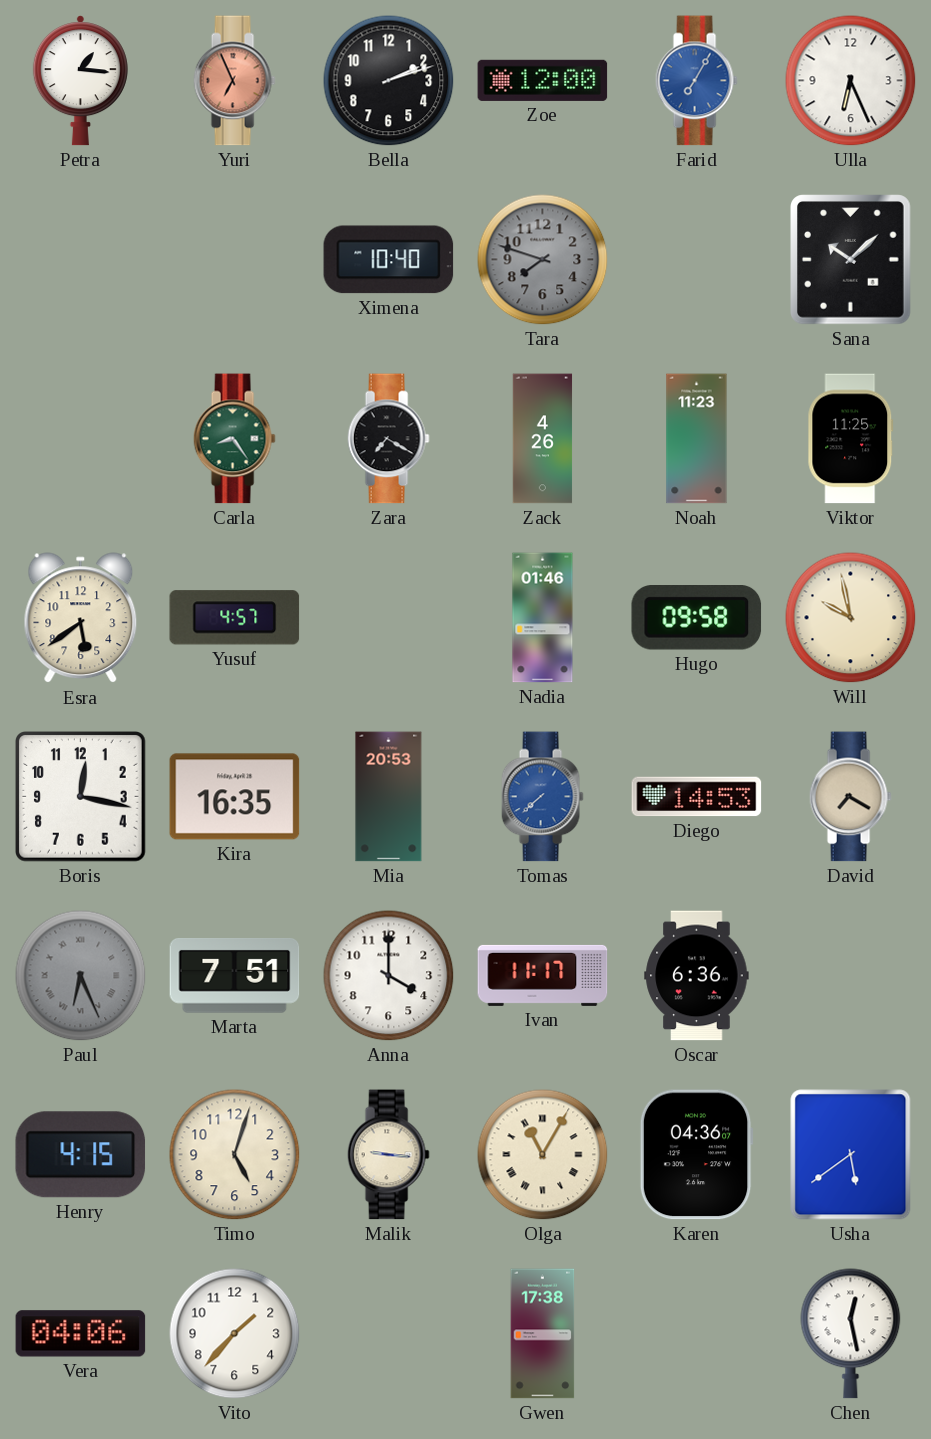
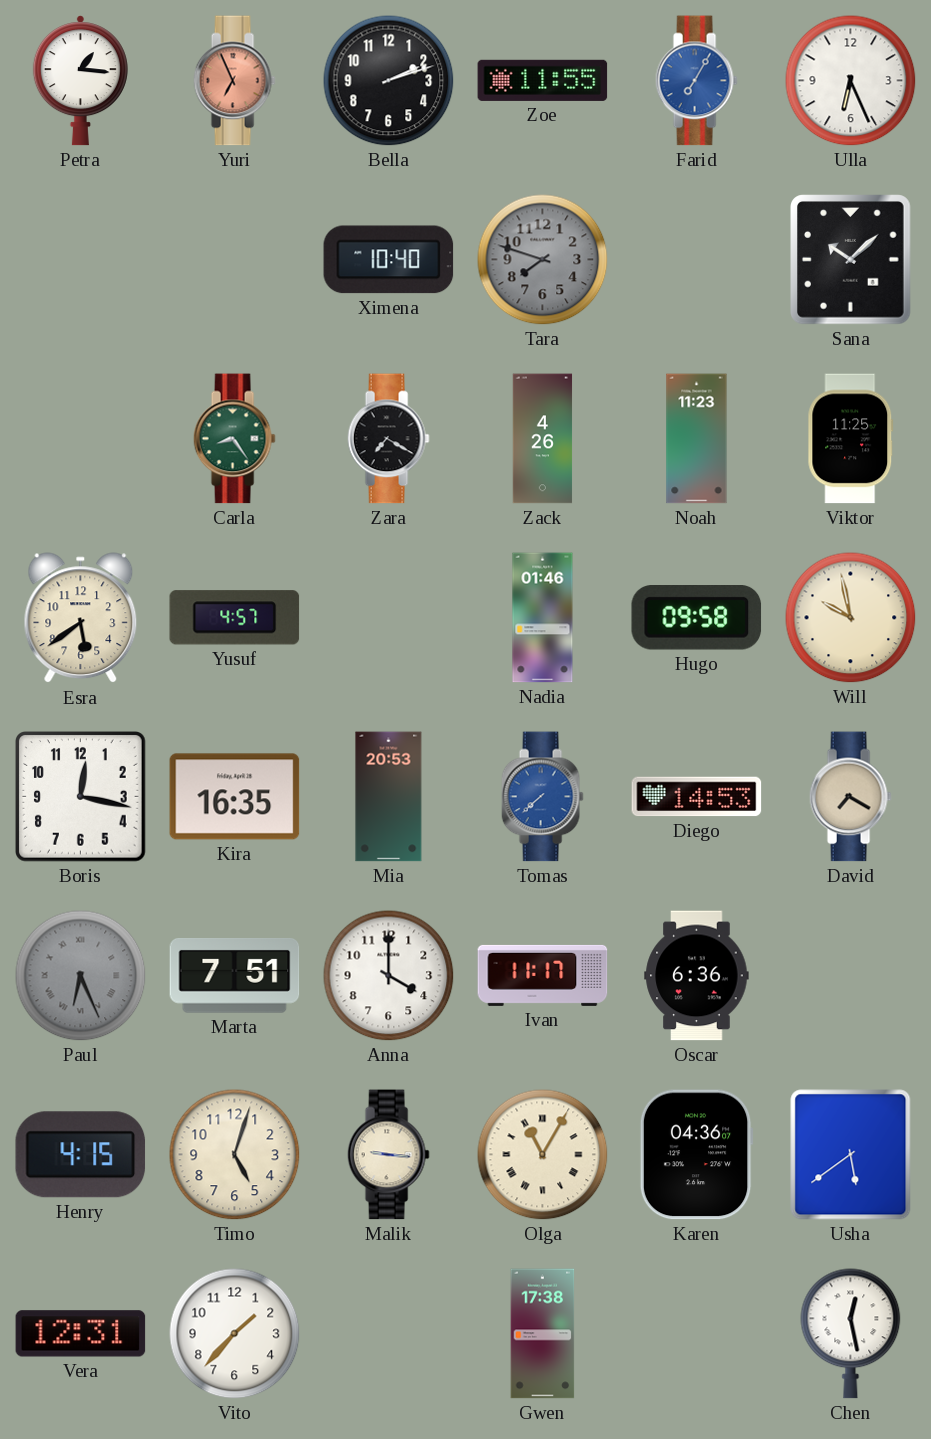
Zoe: 12:00 -> 11:55
Vera: 04:06 -> 12:31
